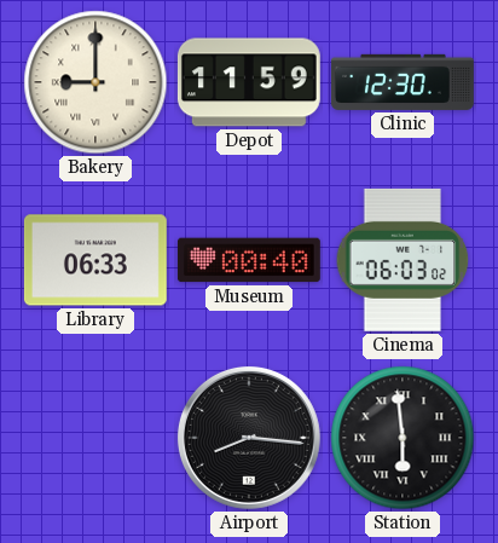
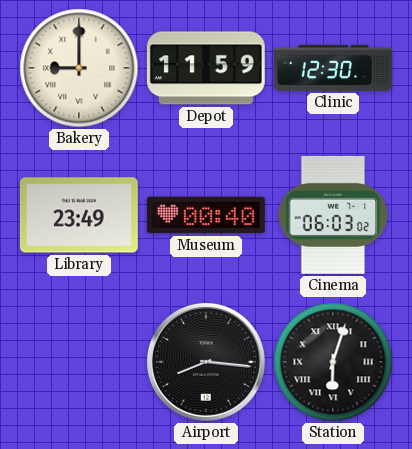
Library: 06:33 -> 23:49
Station: 5:59 -> 6:03
